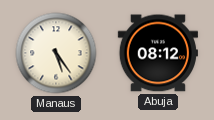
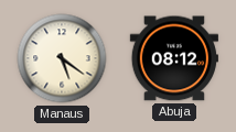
Manaus: 5:24 -> 5:21
